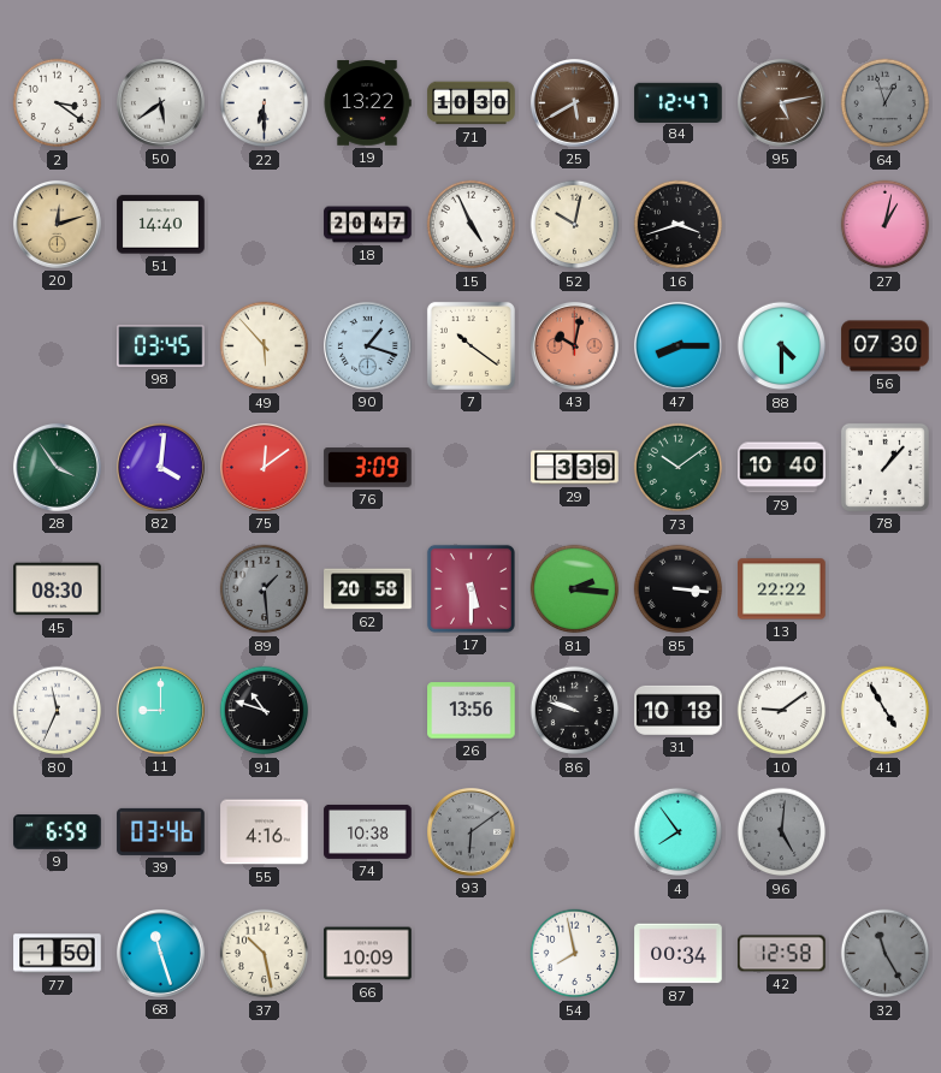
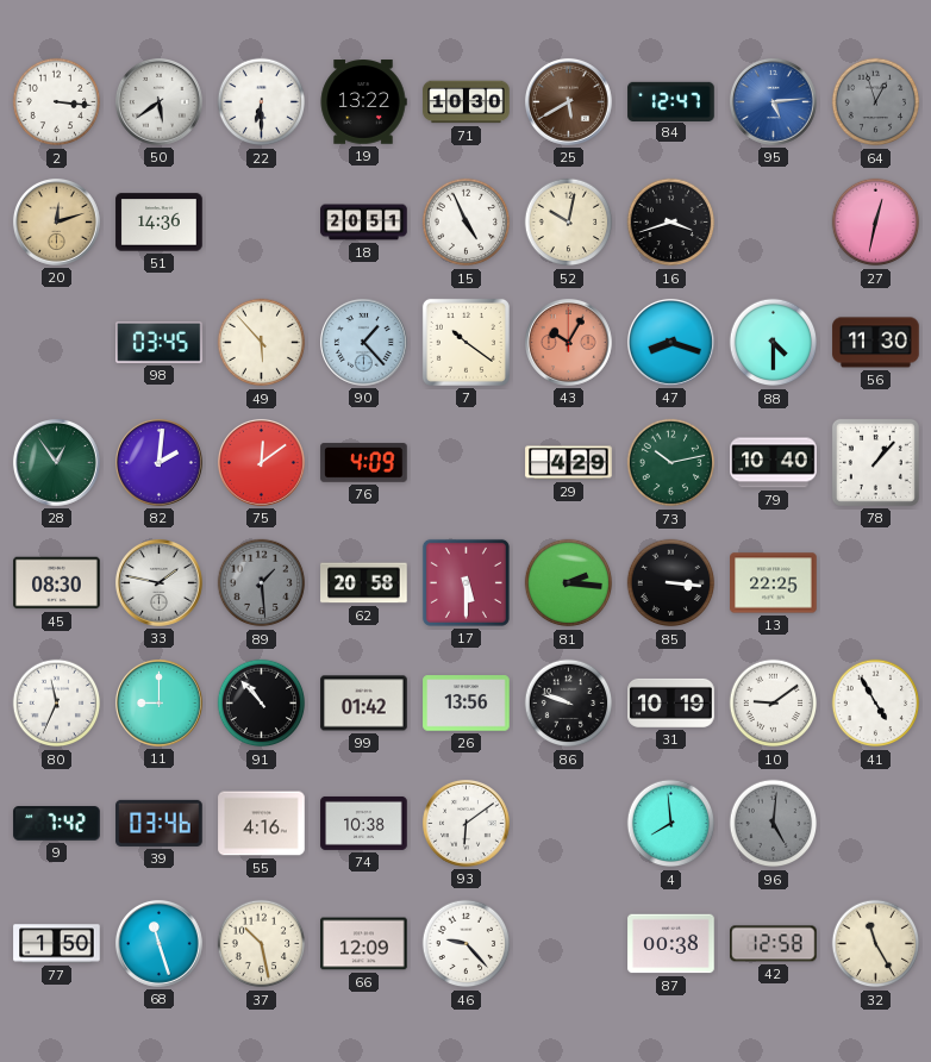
2: 3:21 -> 3:16
95: 5:13 -> 5:14
95 dial: brown -> blue
51: 14:40 -> 14:36
18: 20:47 -> 20:51
27: 1:02 -> 12:32
90: 1:18 -> 1:23
43: 10:02 -> 10:05
47: 8:15 -> 8:18
56: 07:30 -> 11:30
28: 3:54 -> 12:54
82: 4:01 -> 2:01
76: 3:09 -> 4:09
29: 3:39 -> 4:29
73: 10:09 -> 10:13
33: none -> 1:47
13: 22:22 -> 22:25
91: 10:48 -> 10:53
99: none -> 01:42
31: 10:18 -> 10:19
9: 6:59 -> 7:42
93 dial: grey -> white
4: 7:54 -> 7:59
66: 10:09 -> 12:09
46: none -> 9:23
54: 7:58 -> none
87: 00:34 -> 00:38
32 dial: grey -> cream
